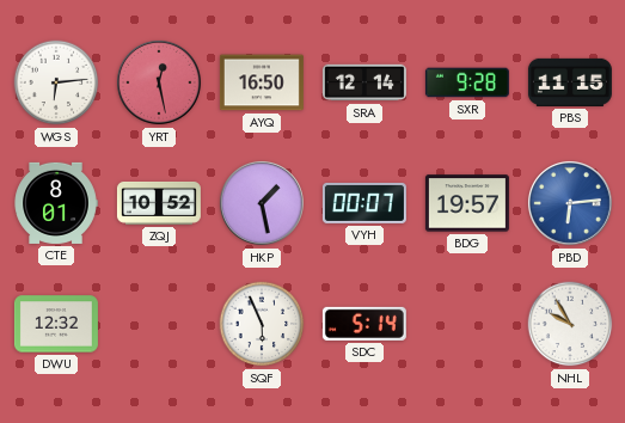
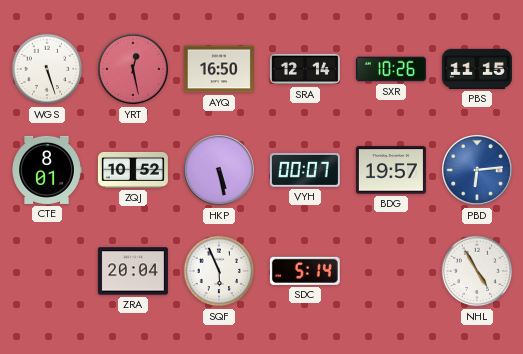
WGS: 6:14 -> 5:27
SXR: 9:28 -> 10:26
HKP: 1:28 -> 5:28
DWU: 12:32 -> none
ZRA: none -> 20:04
NHL: 9:55 -> 4:55
